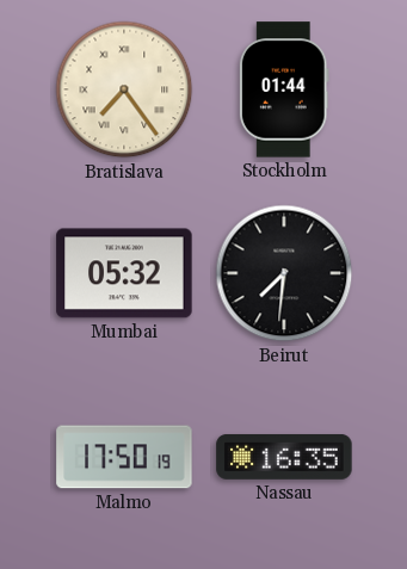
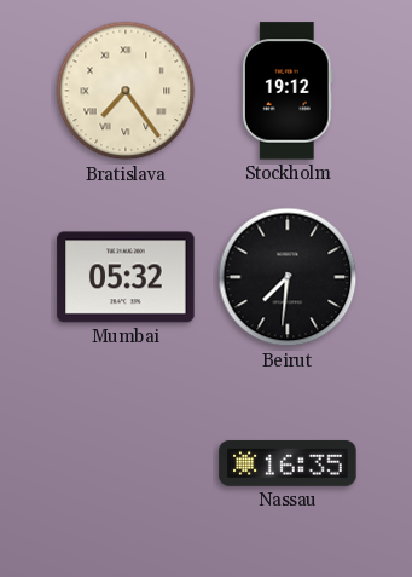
Stockholm: 01:44 -> 19:12
Malmo: 17:50 -> none
